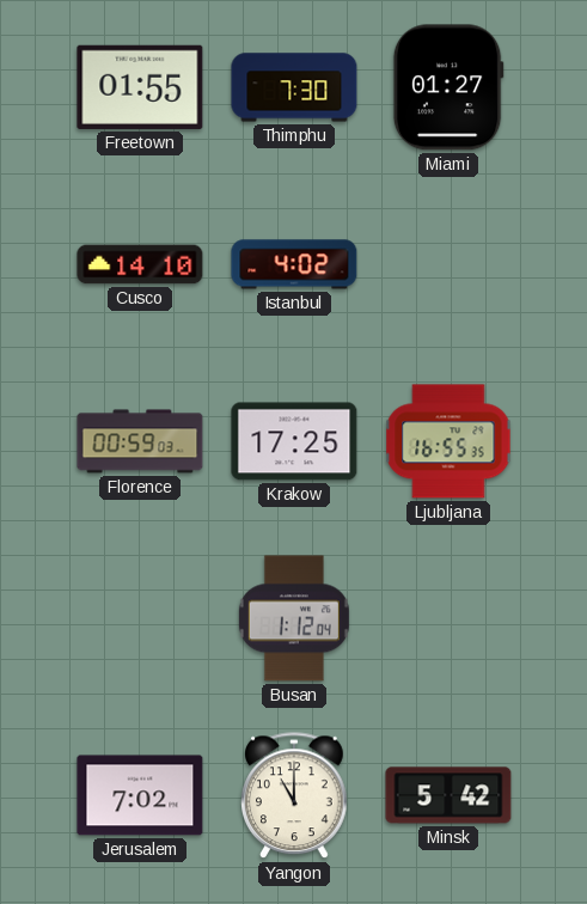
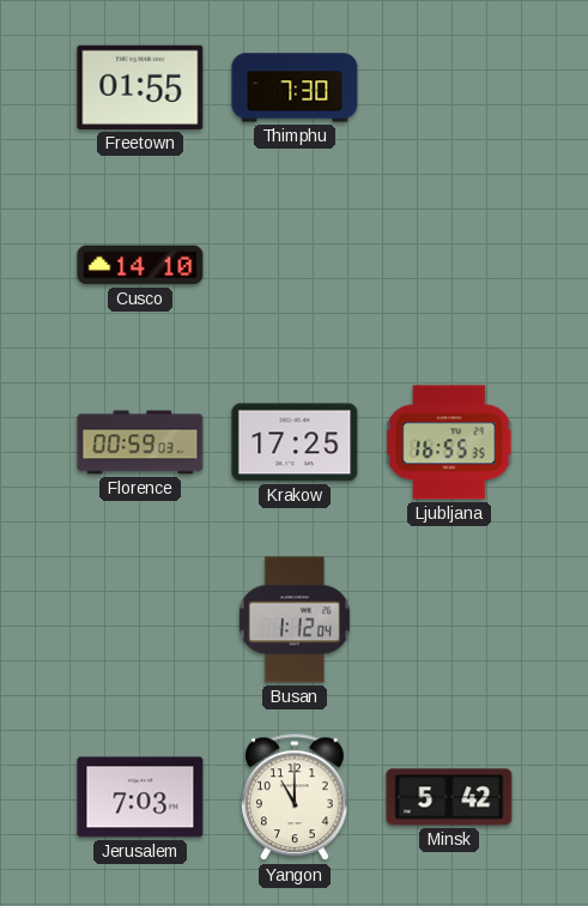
Miami: 01:27 -> none
Istanbul: 4:02 -> none
Jerusalem: 7:02 -> 7:03
